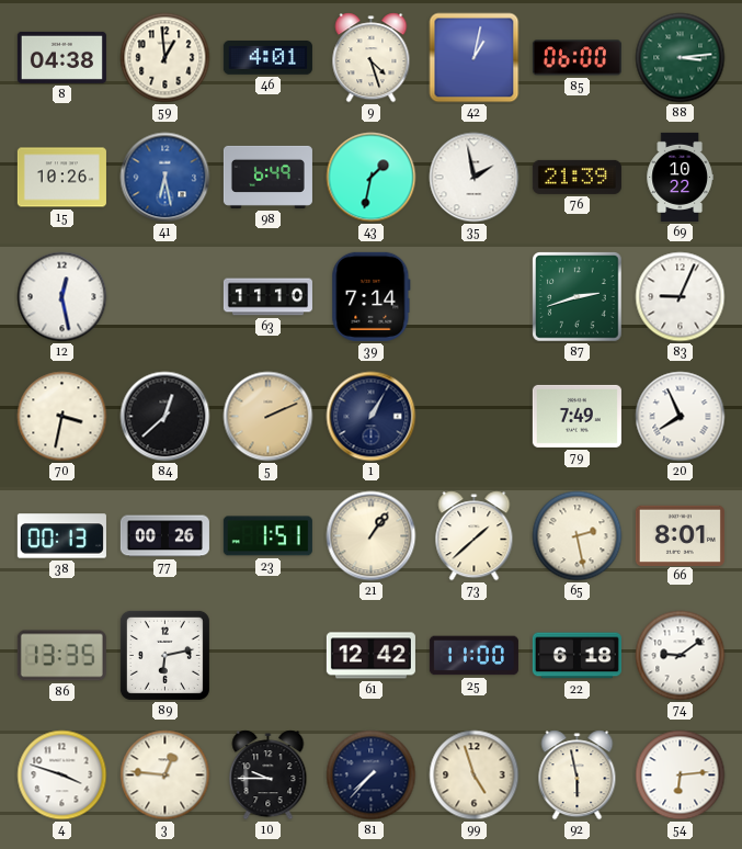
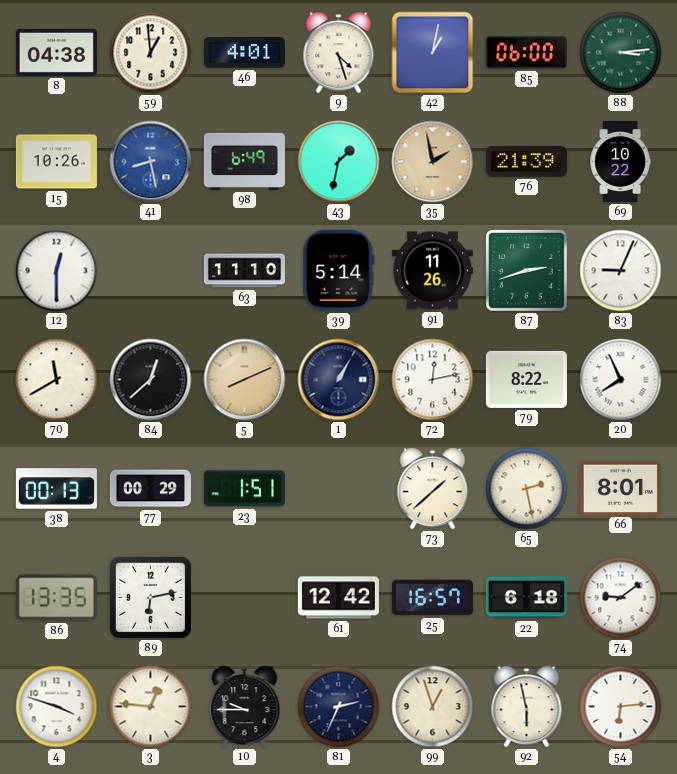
41: 6:28 -> 8:28
35 dial: white -> champagne
12: 12:28 -> 12:30
39: 7:14 -> 5:14
91: none -> 11:26
70: 3:32 -> 11:40
5: 2:11 -> 8:11
72: none -> 12:13
79: 7:49 -> 8:22
77: 00:26 -> 00:29
21: 1:06 -> none
25: 11:00 -> 16:57
81: 7:37 -> 2:34
99: 4:57 -> 12:57
